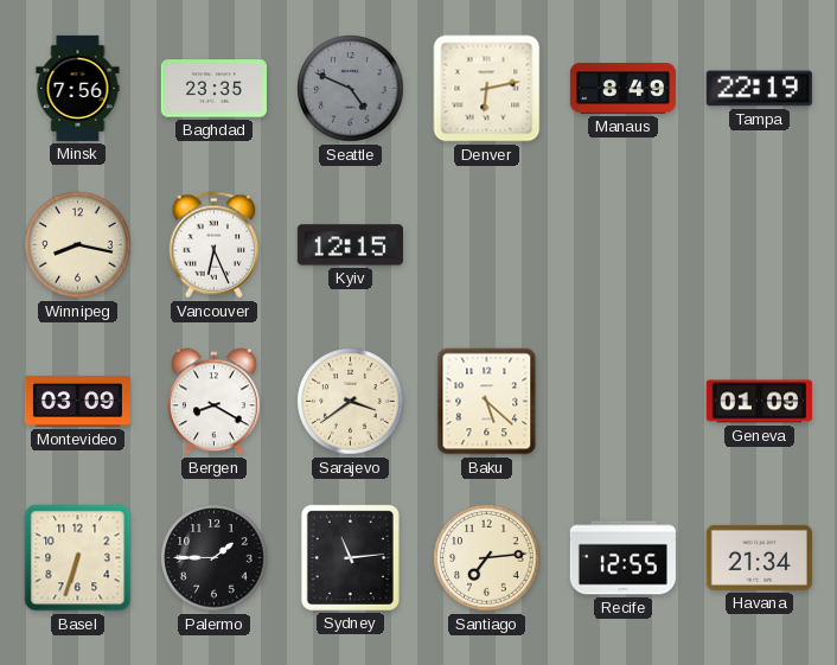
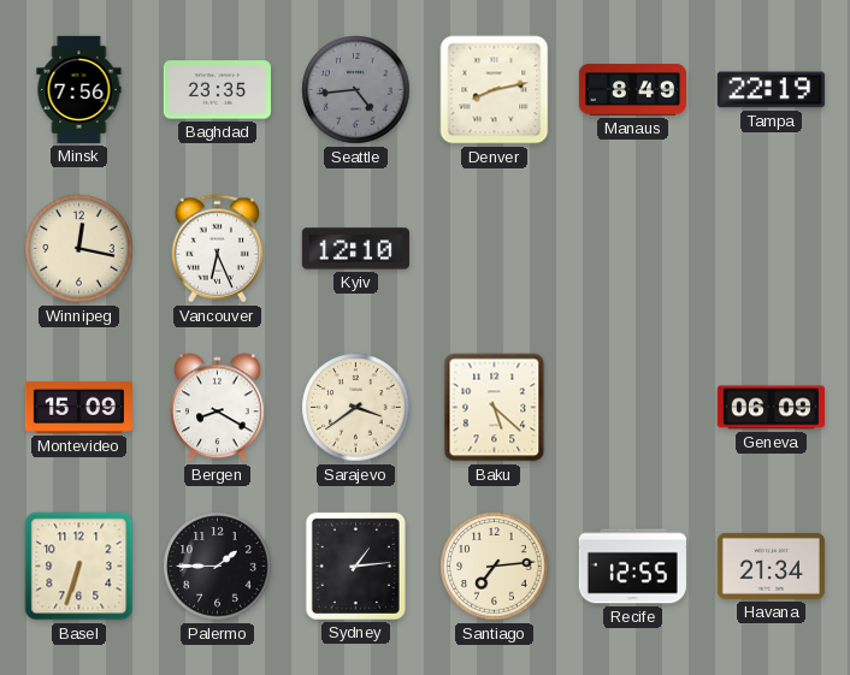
Seattle: 4:49 -> 4:44
Denver: 6:13 -> 8:13
Winnipeg: 8:17 -> 12:17
Kyiv: 12:15 -> 12:10
Montevideo: 03:09 -> 15:09
Geneva: 01:09 -> 06:09
Sydney: 11:14 -> 1:14
